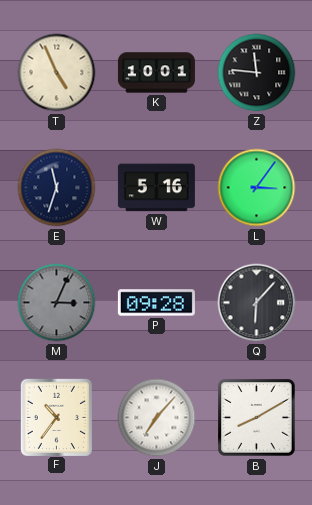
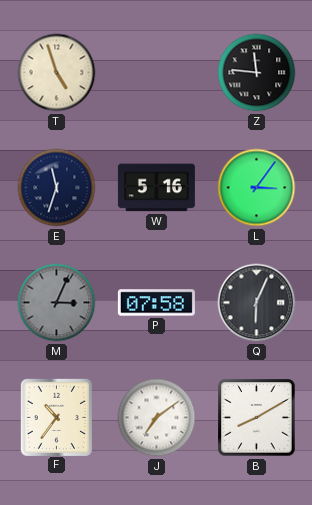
T: 4:56 -> 4:57
K: 10:01 -> none
P: 09:28 -> 07:58
Q: 6:07 -> 6:04
J: 7:07 -> 7:09
